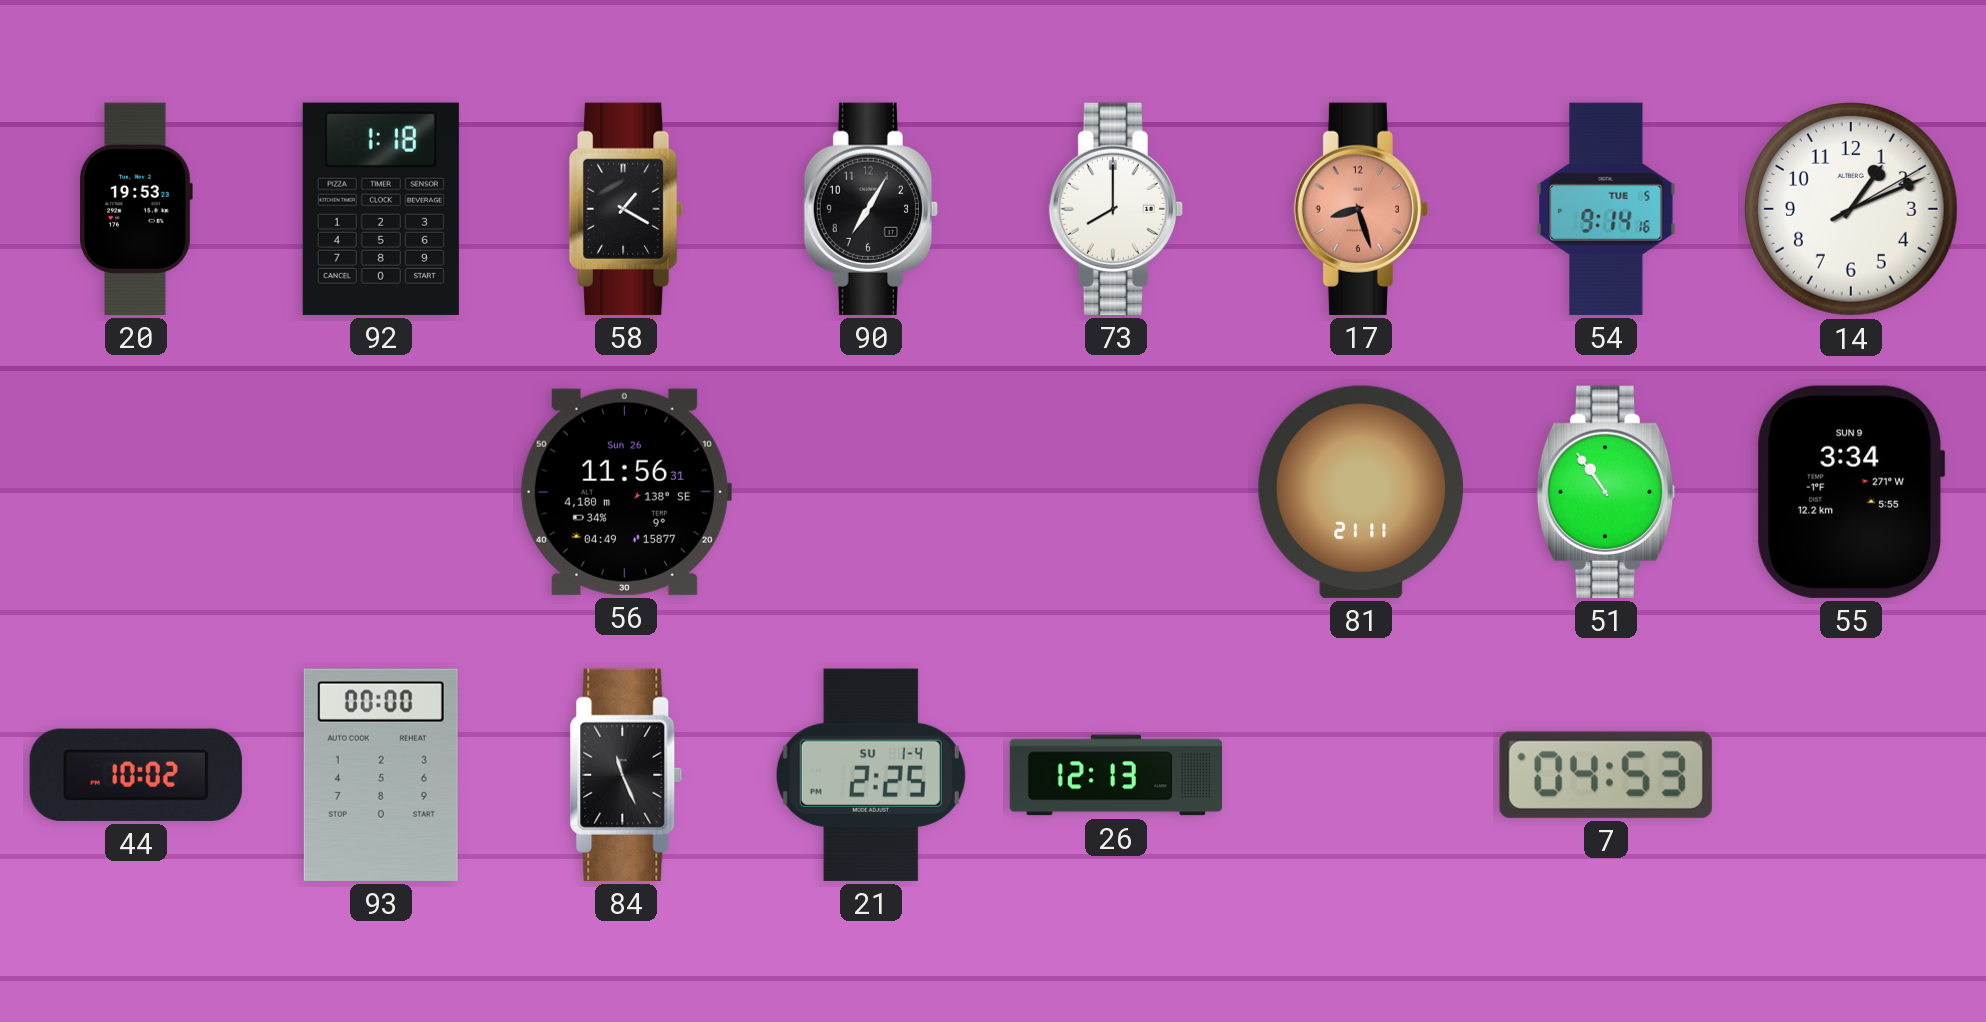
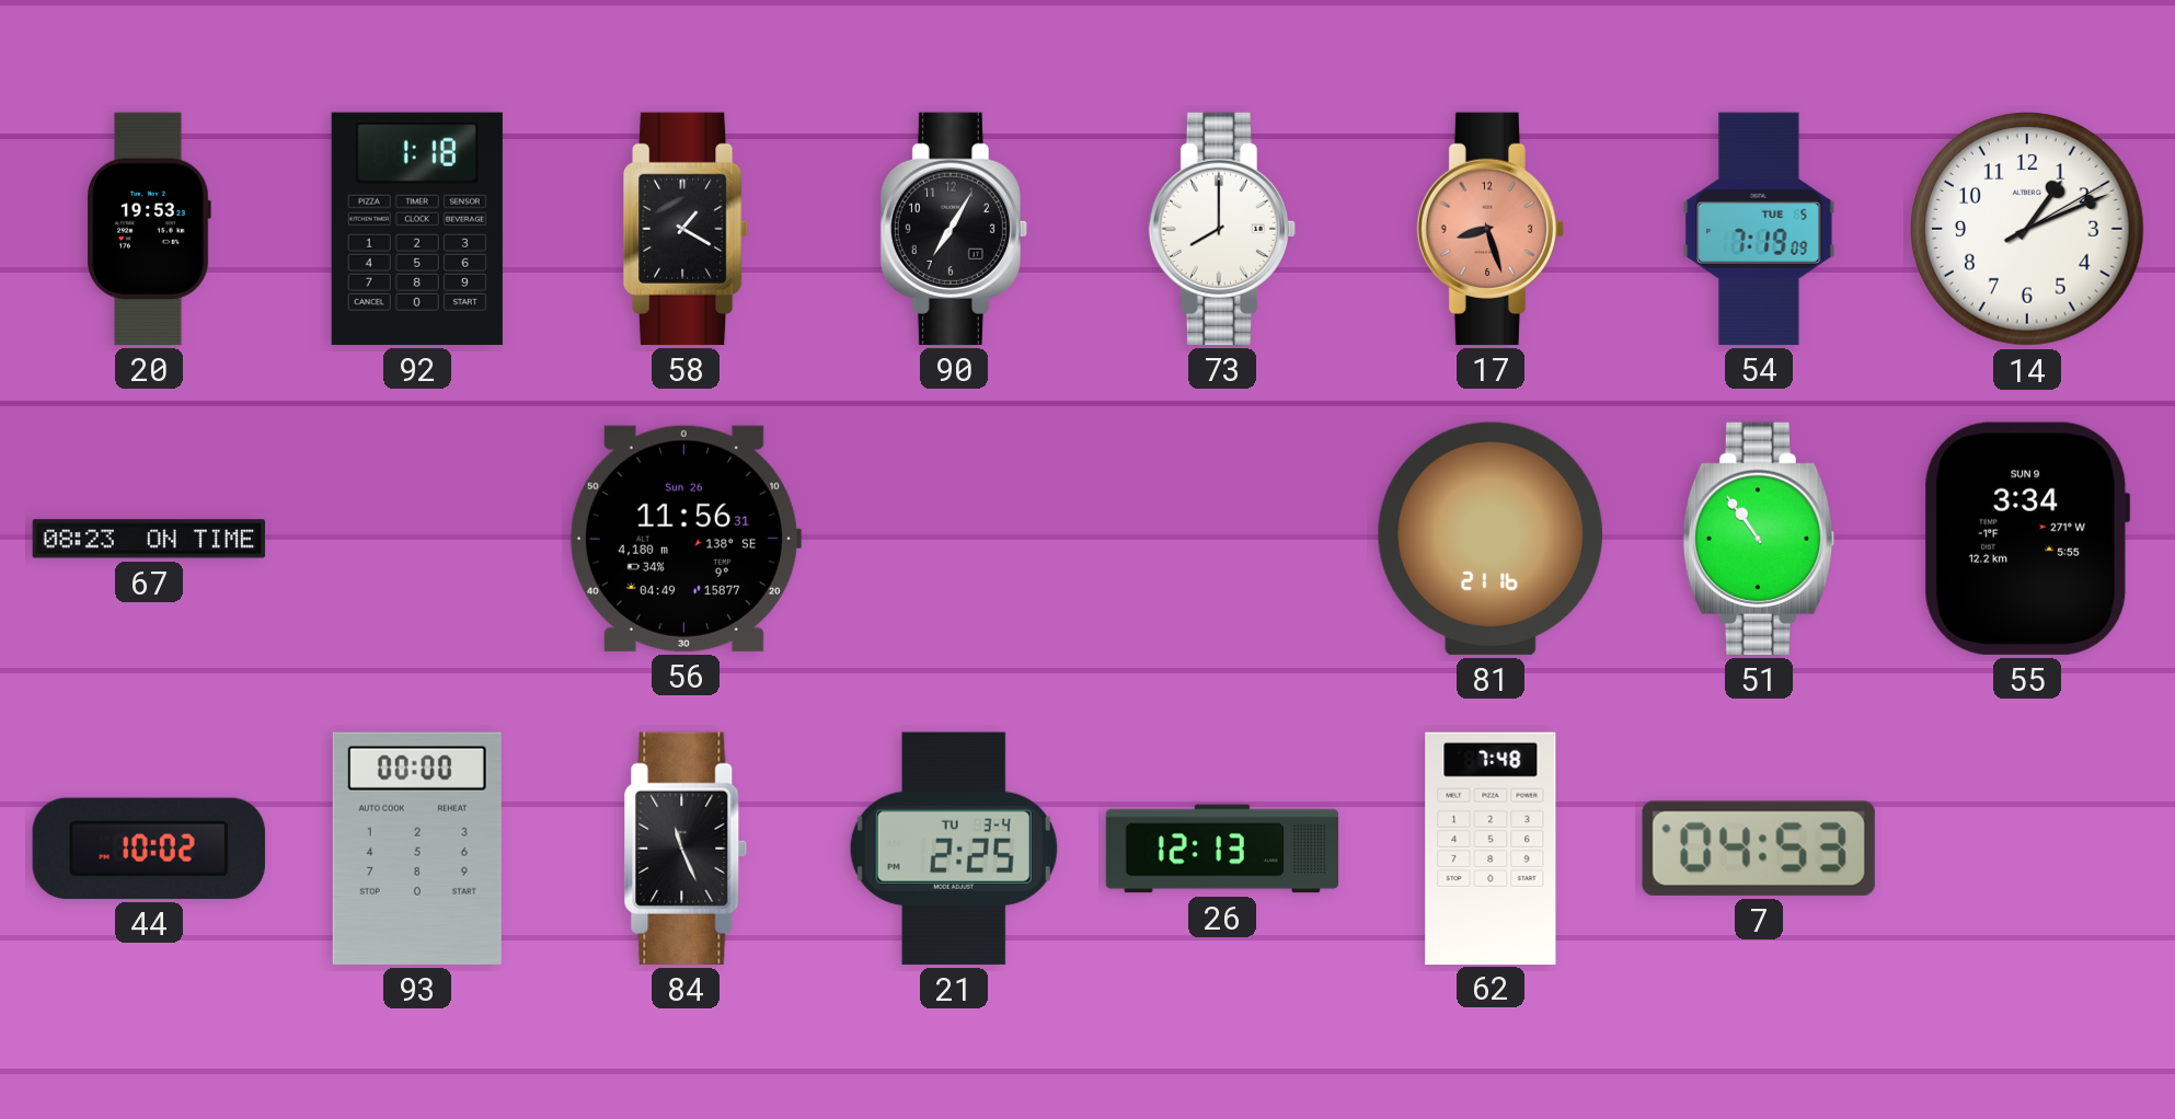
54: 9:14 -> 7:19
67: none -> 08:23
81: 21:11 -> 21:16
21 date: SU 1-4 -> TU 3-4
62: none -> 7:48
